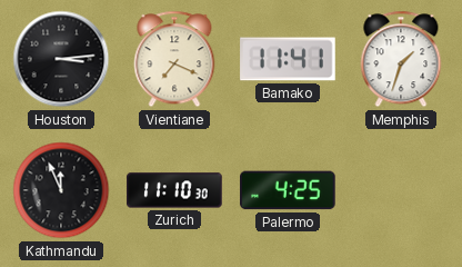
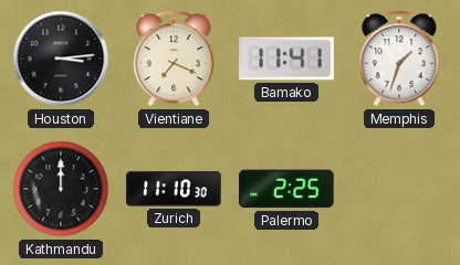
Kathmandu: 11:56 -> 12:00
Palermo: 4:25 -> 2:25
